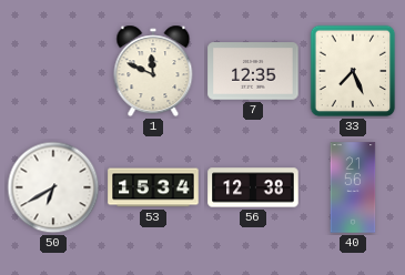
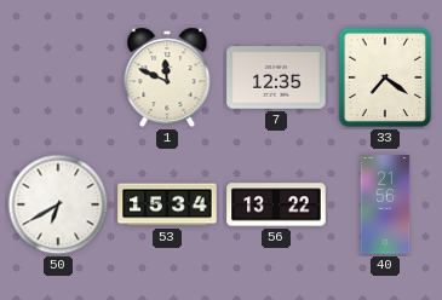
33: 7:26 -> 7:21
56: 12:38 -> 13:22
